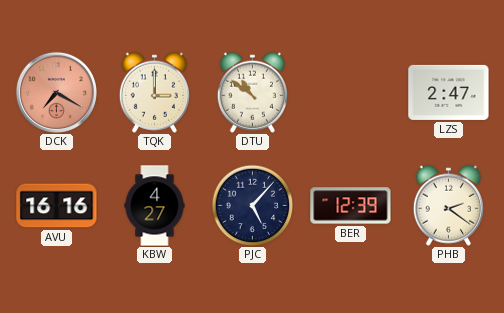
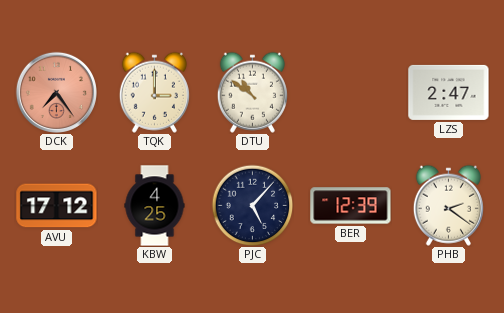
DCK: 7:20 -> 7:24
AVU: 16:16 -> 17:12
KBW: 4:27 -> 4:25
